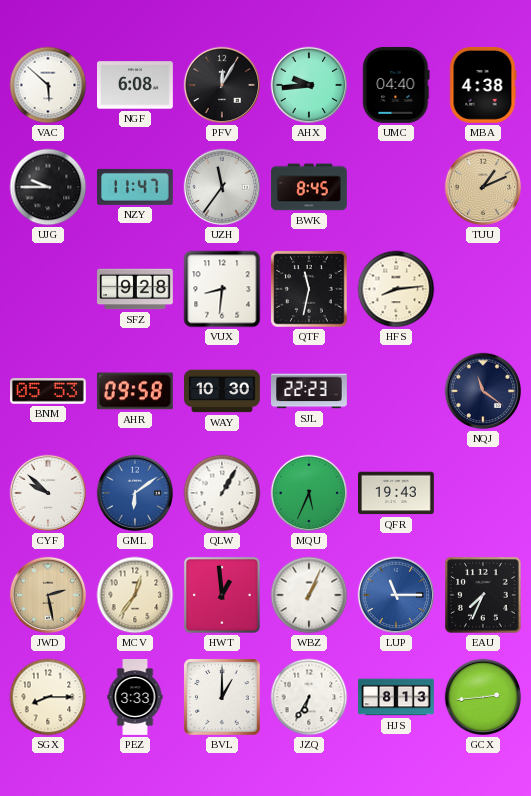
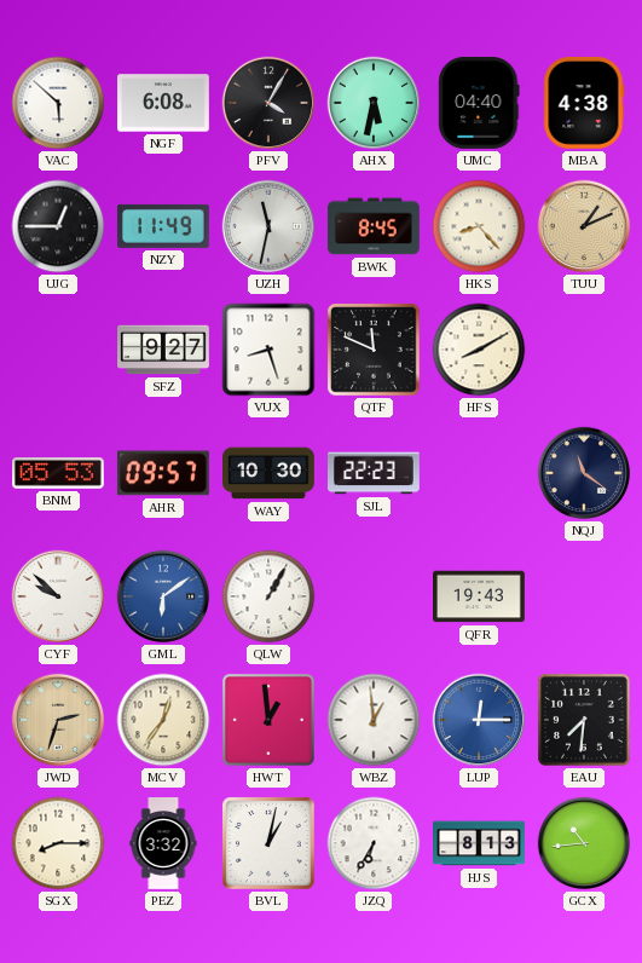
PFV: 12:05 -> 4:05
AHX: 9:44 -> 5:32
UJG: 9:45 -> 12:45
NZY: 11:47 -> 11:49
UZH: 11:36 -> 11:32
HKS: none -> 8:23
SFZ: 9:28 -> 9:27
VUX: 8:31 -> 8:27
QTF: 11:32 -> 11:49
HFS: 8:14 -> 8:10
AHR: 09:58 -> 09:57
MQU: 5:34 -> none
JWD: 2:28 -> 2:33
WBZ: 1:04 -> 12:59
LUP: 11:15 -> 12:15
EAU: 7:34 -> 7:31
PEZ: 3:33 -> 3:32
BVL: 1:00 -> 1:02
GCX: 2:44 -> 10:44
